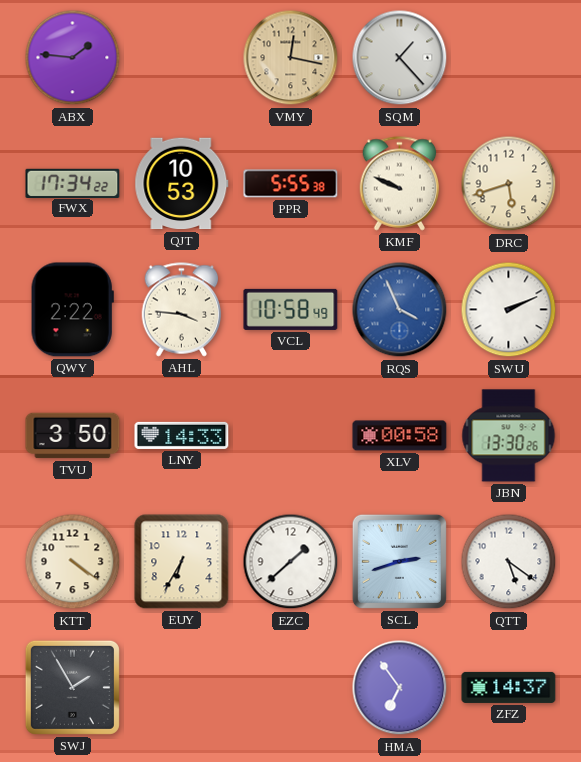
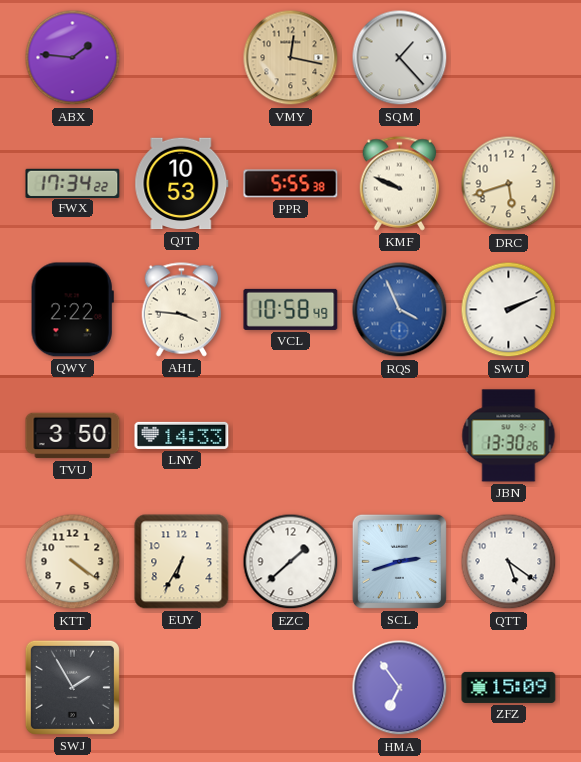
XLV: 00:58 -> none
ZFZ: 14:37 -> 15:09
